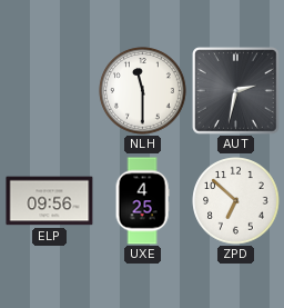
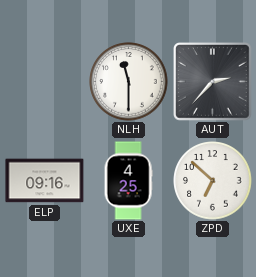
AUT: 2:32 -> 2:37
ELP: 09:56 -> 09:16
